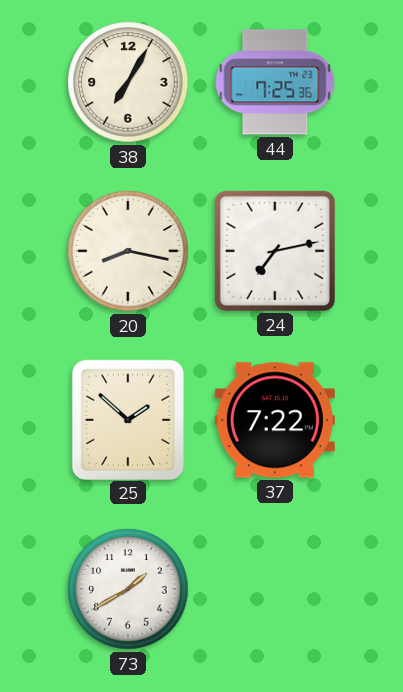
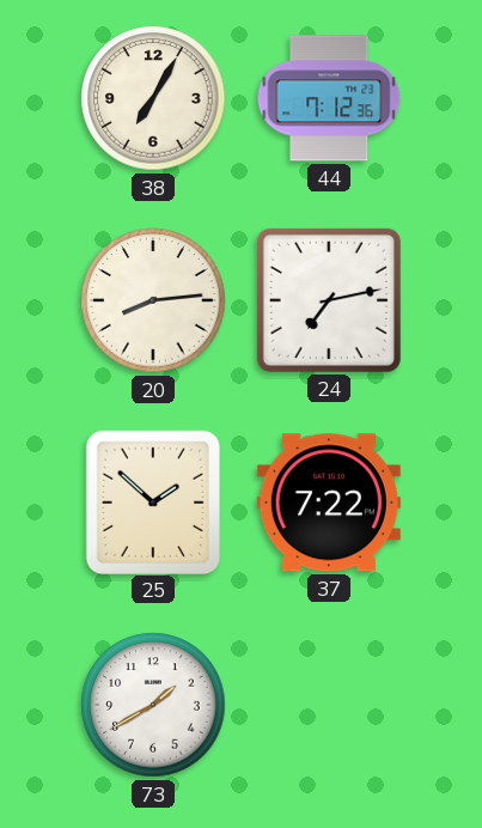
44: 7:25 -> 7:12
20: 8:17 -> 8:14
